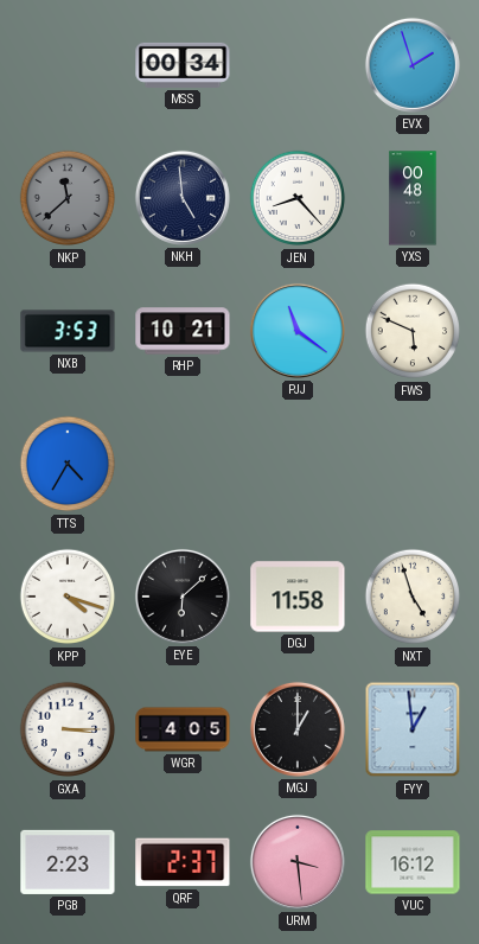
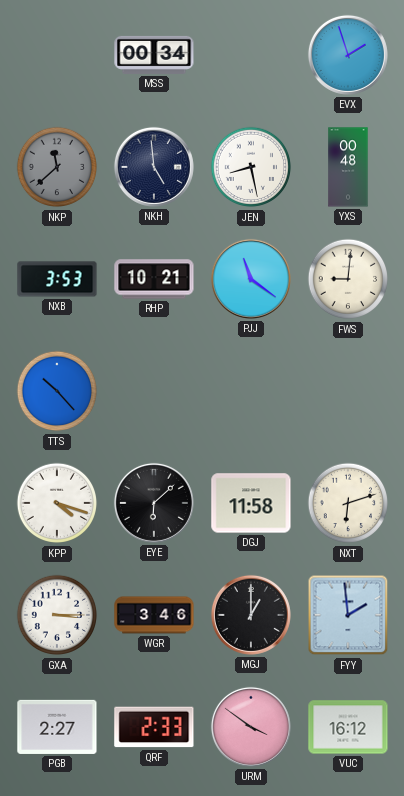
JEN: 8:23 -> 8:28
FWS: 5:49 -> 9:01
TTS: 4:35 -> 10:23
NXT: 4:57 -> 6:12
WGR: 4:05 -> 3:46
FYY: 12:59 -> 1:59
PGB: 2:23 -> 2:27
QRF: 2:37 -> 2:33
URM: 3:29 -> 3:51
